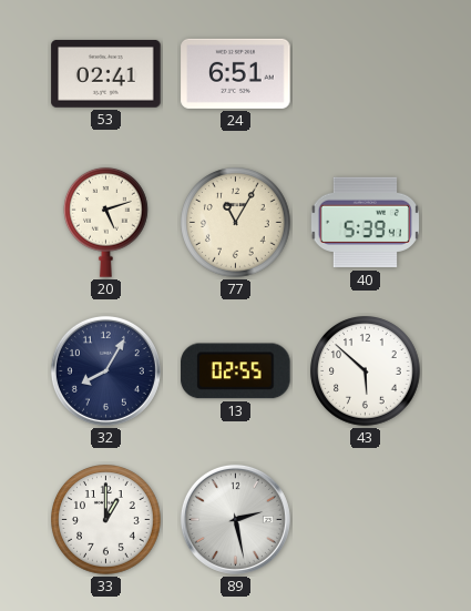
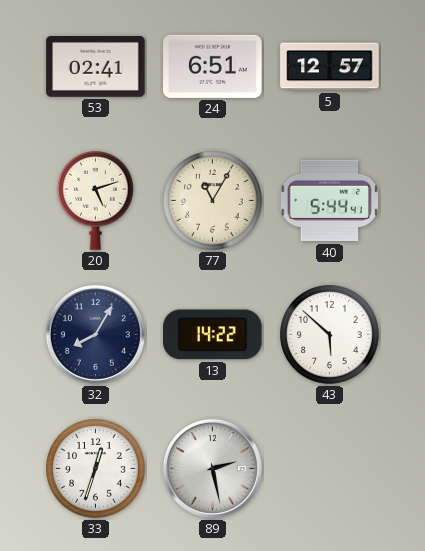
5: none -> 12:57
40: 5:39 -> 5:44
13: 02:55 -> 14:22
33: 1:00 -> 12:33
